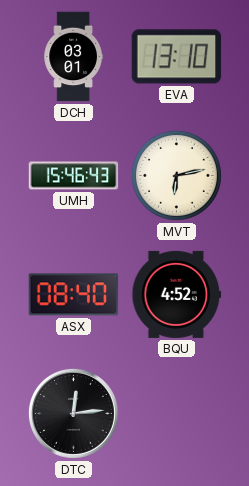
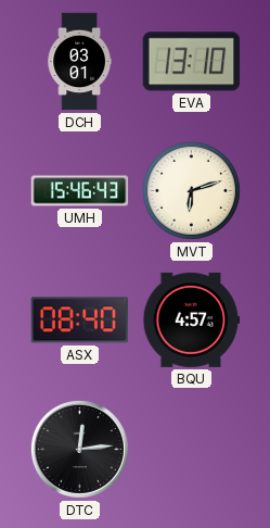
MVT: 6:13 -> 6:12
BQU: 4:52 -> 4:57
